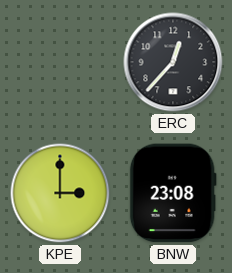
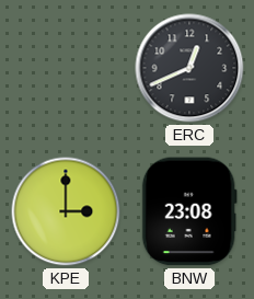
ERC: 12:37 -> 12:41
